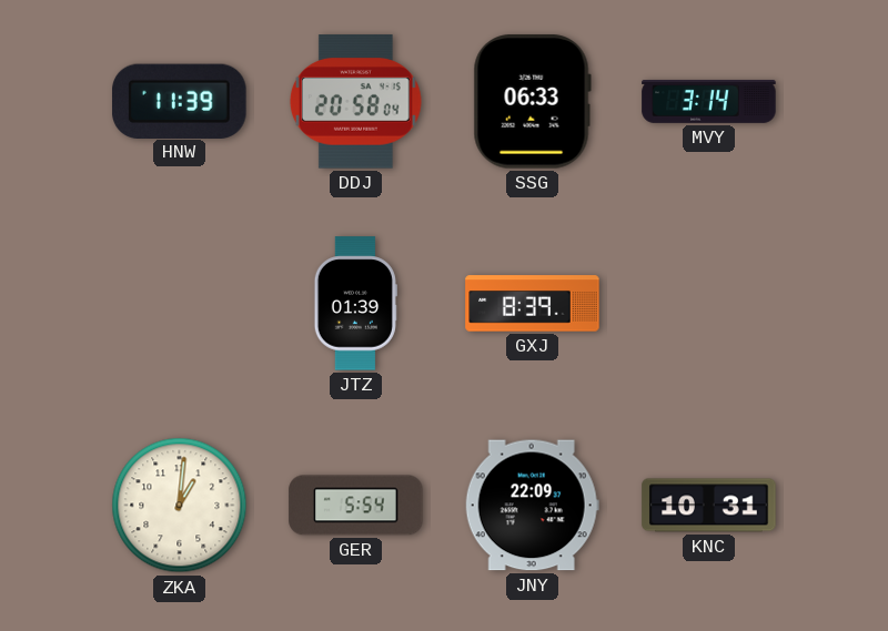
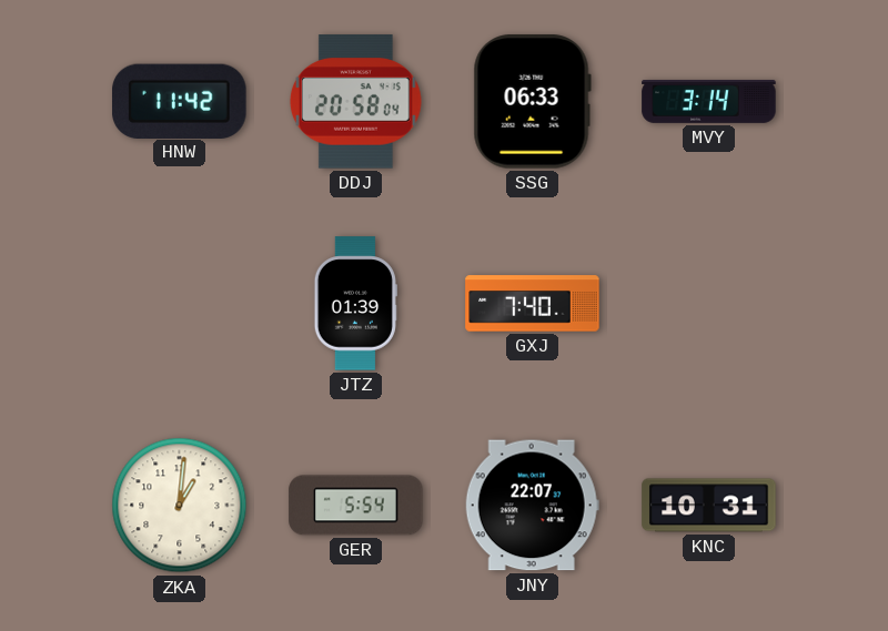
HNW: 11:39 -> 11:42
GXJ: 8:39 -> 7:40
JNY: 22:09 -> 22:07
